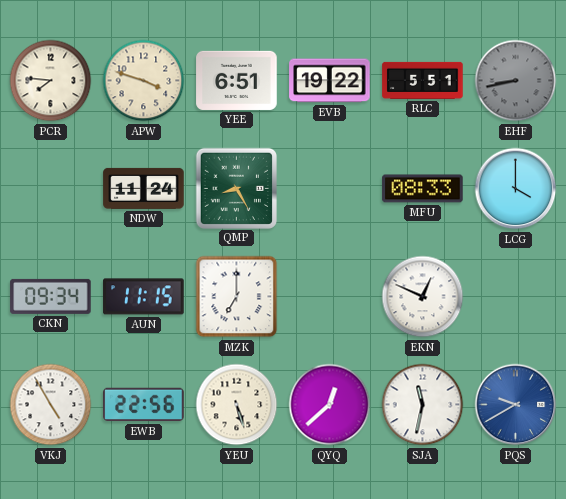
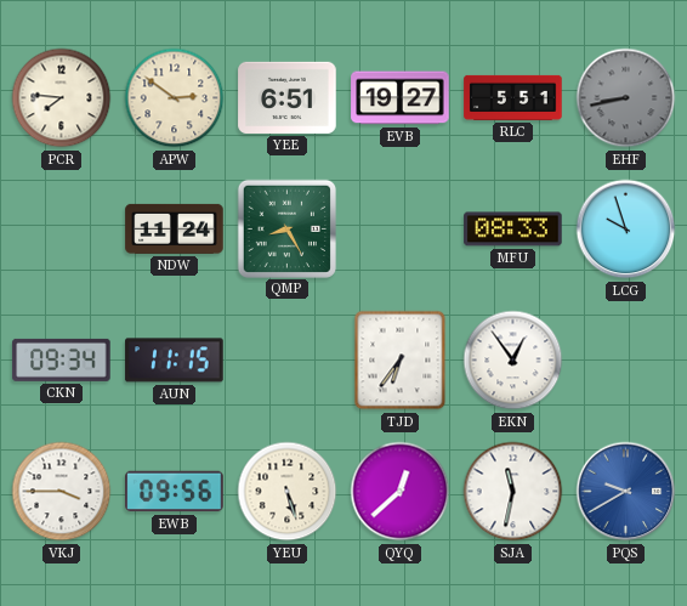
APW: 3:48 -> 2:51
EVB: 19:22 -> 19:27
LCG: 4:00 -> 9:57
MZK: 7:00 -> none
TJD: none -> 6:36
EKN: 12:49 -> 12:54
VKJ: 4:55 -> 3:45
EWB: 22:56 -> 09:56
